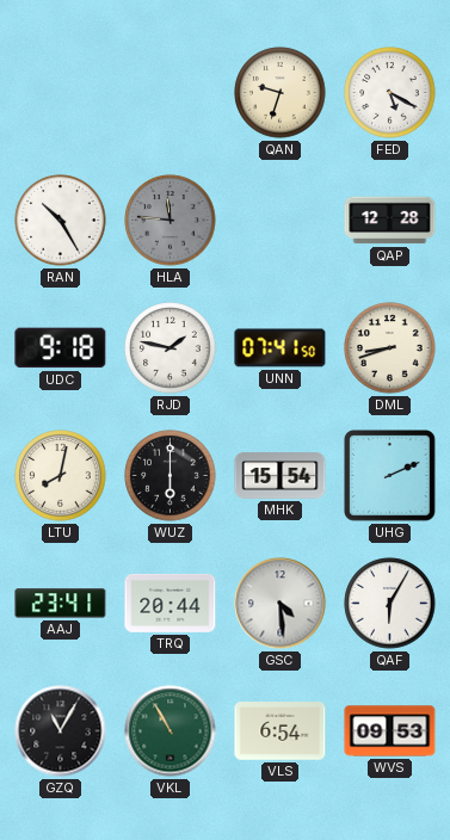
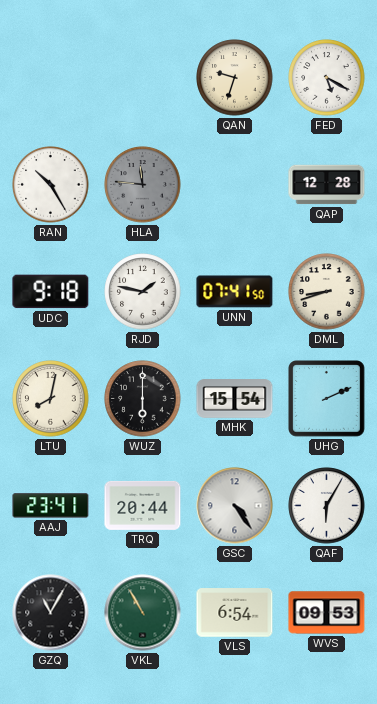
GSC: 4:29 -> 4:24
